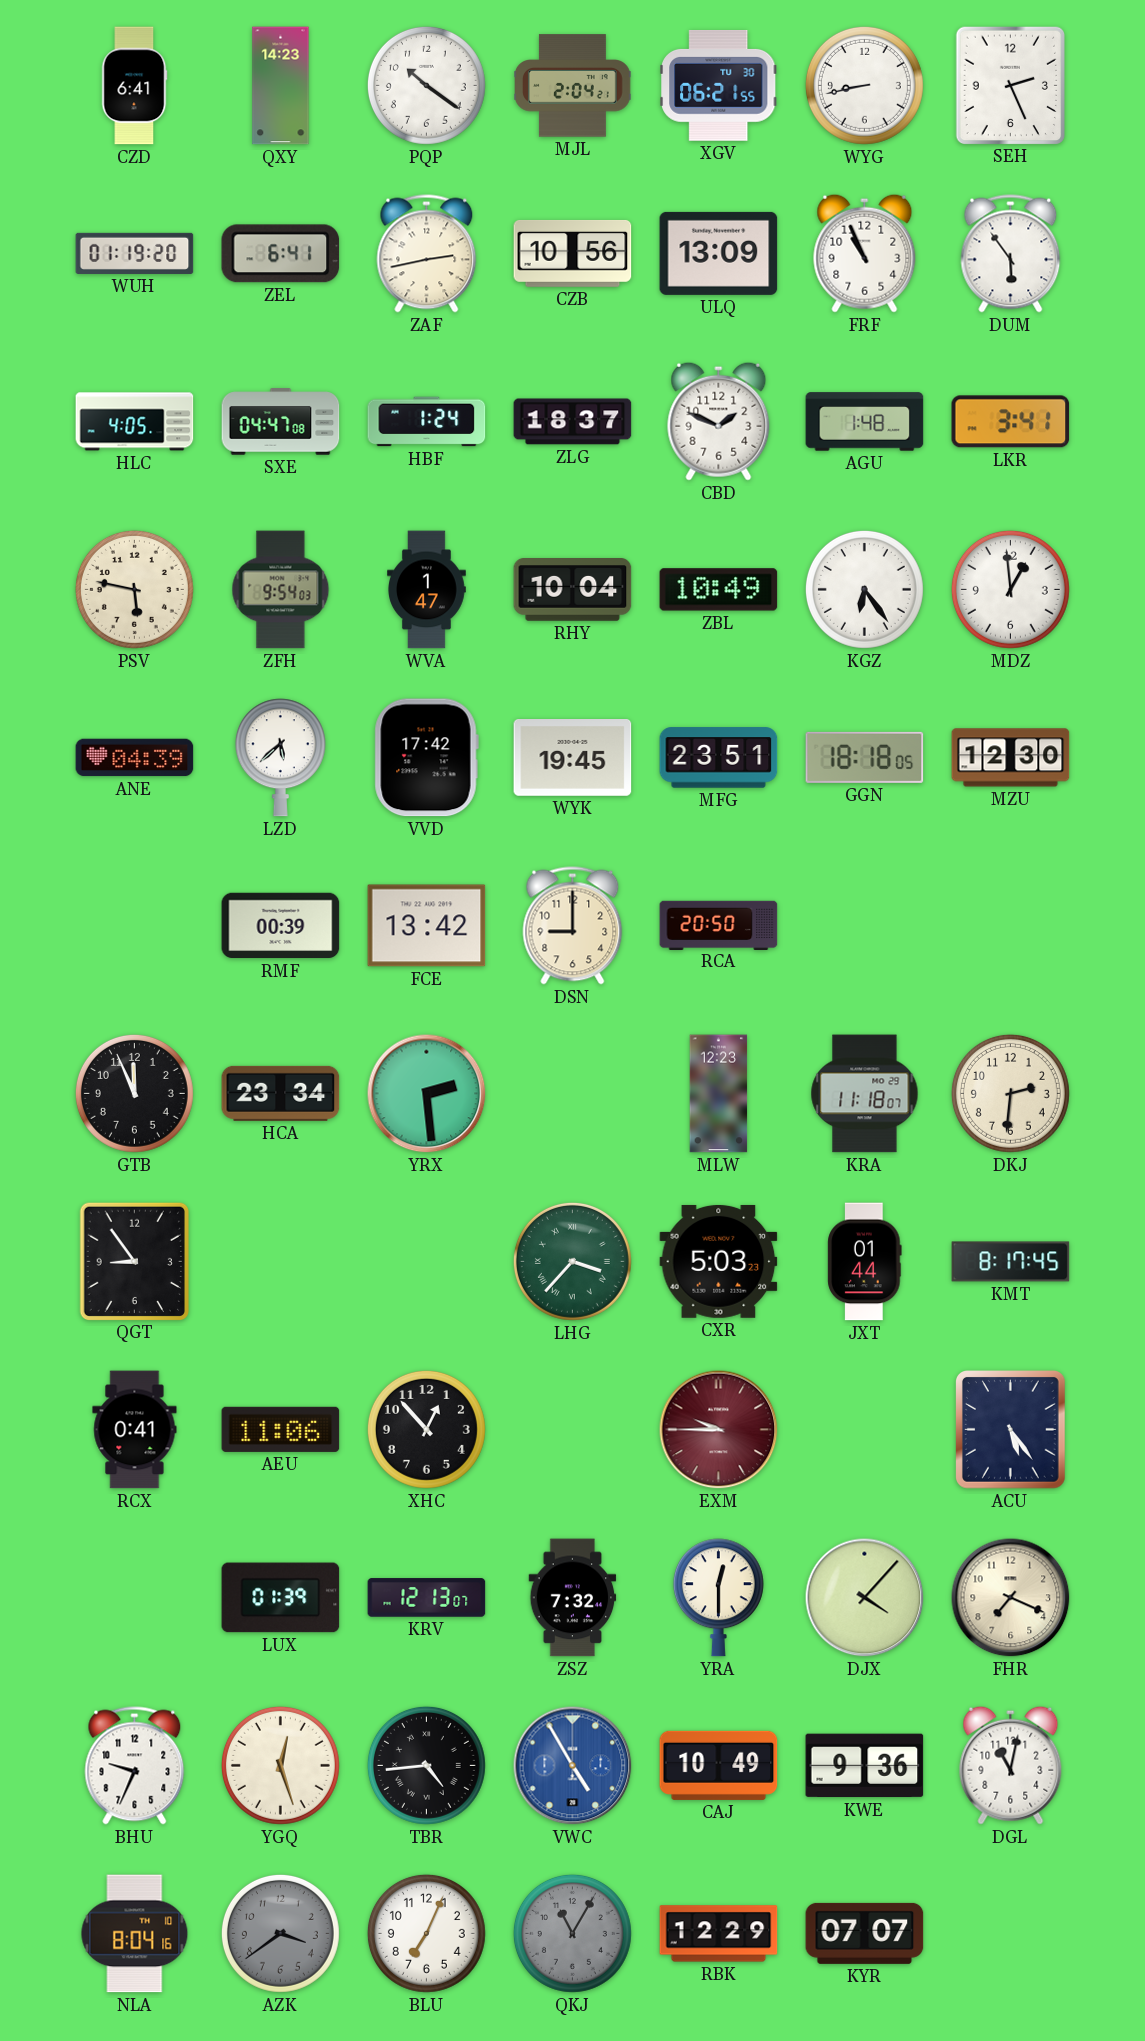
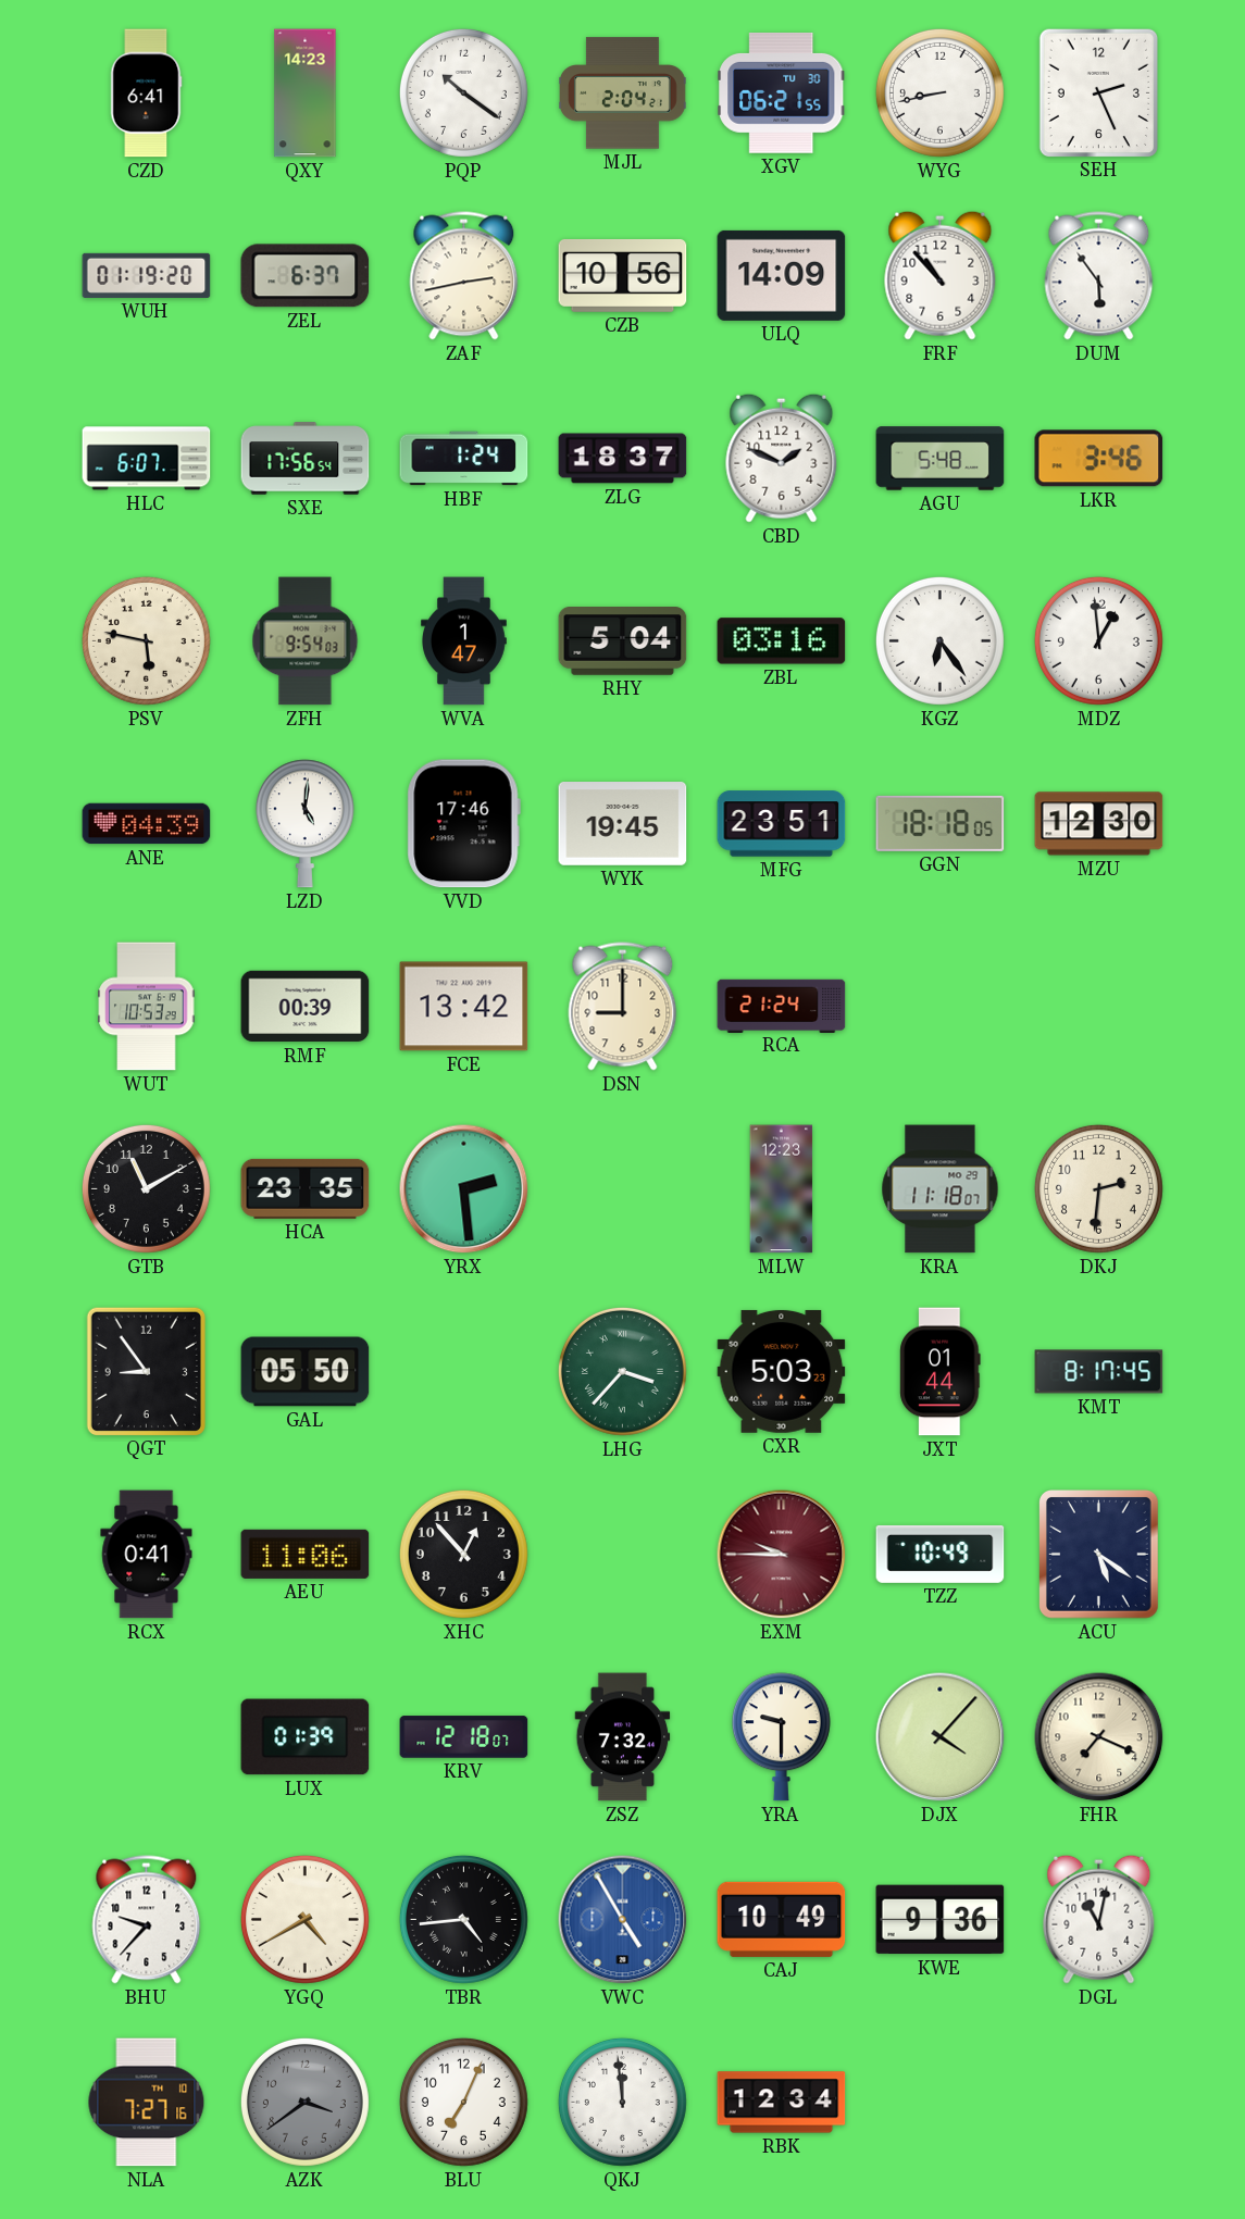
ZEL: 6:41 -> 6:37
ULQ: 13:09 -> 14:09
FRF: 10:56 -> 10:53
HLC: 4:05 -> 6:07
SXE: 04:47 -> 17:56
AGU: 1:48 -> 5:48
LKR: 3:41 -> 3:46
RHY: 10:04 -> 5:04
ZBL: 10:49 -> 03:16
LZD: 5:38 -> 5:01
VVD: 17:42 -> 17:46
WUT: none -> 10:53
RCA: 20:50 -> 21:24
GTB: 11:56 -> 11:10
HCA: 23:34 -> 23:35
GAL: none -> 05:50
TZZ: none -> 10:49
ACU: 5:24 -> 5:21
KRV: 12:13 -> 12:18
YRA: 12:30 -> 9:30
BHU: 9:34 -> 9:37
YGQ: 12:27 -> 4:40
NLA: 8:04 -> 7:27
QKJ: 11:05 -> 11:59
QKJ dial: grey -> white
RBK: 12:29 -> 12:34
KYR: 07:07 -> none
